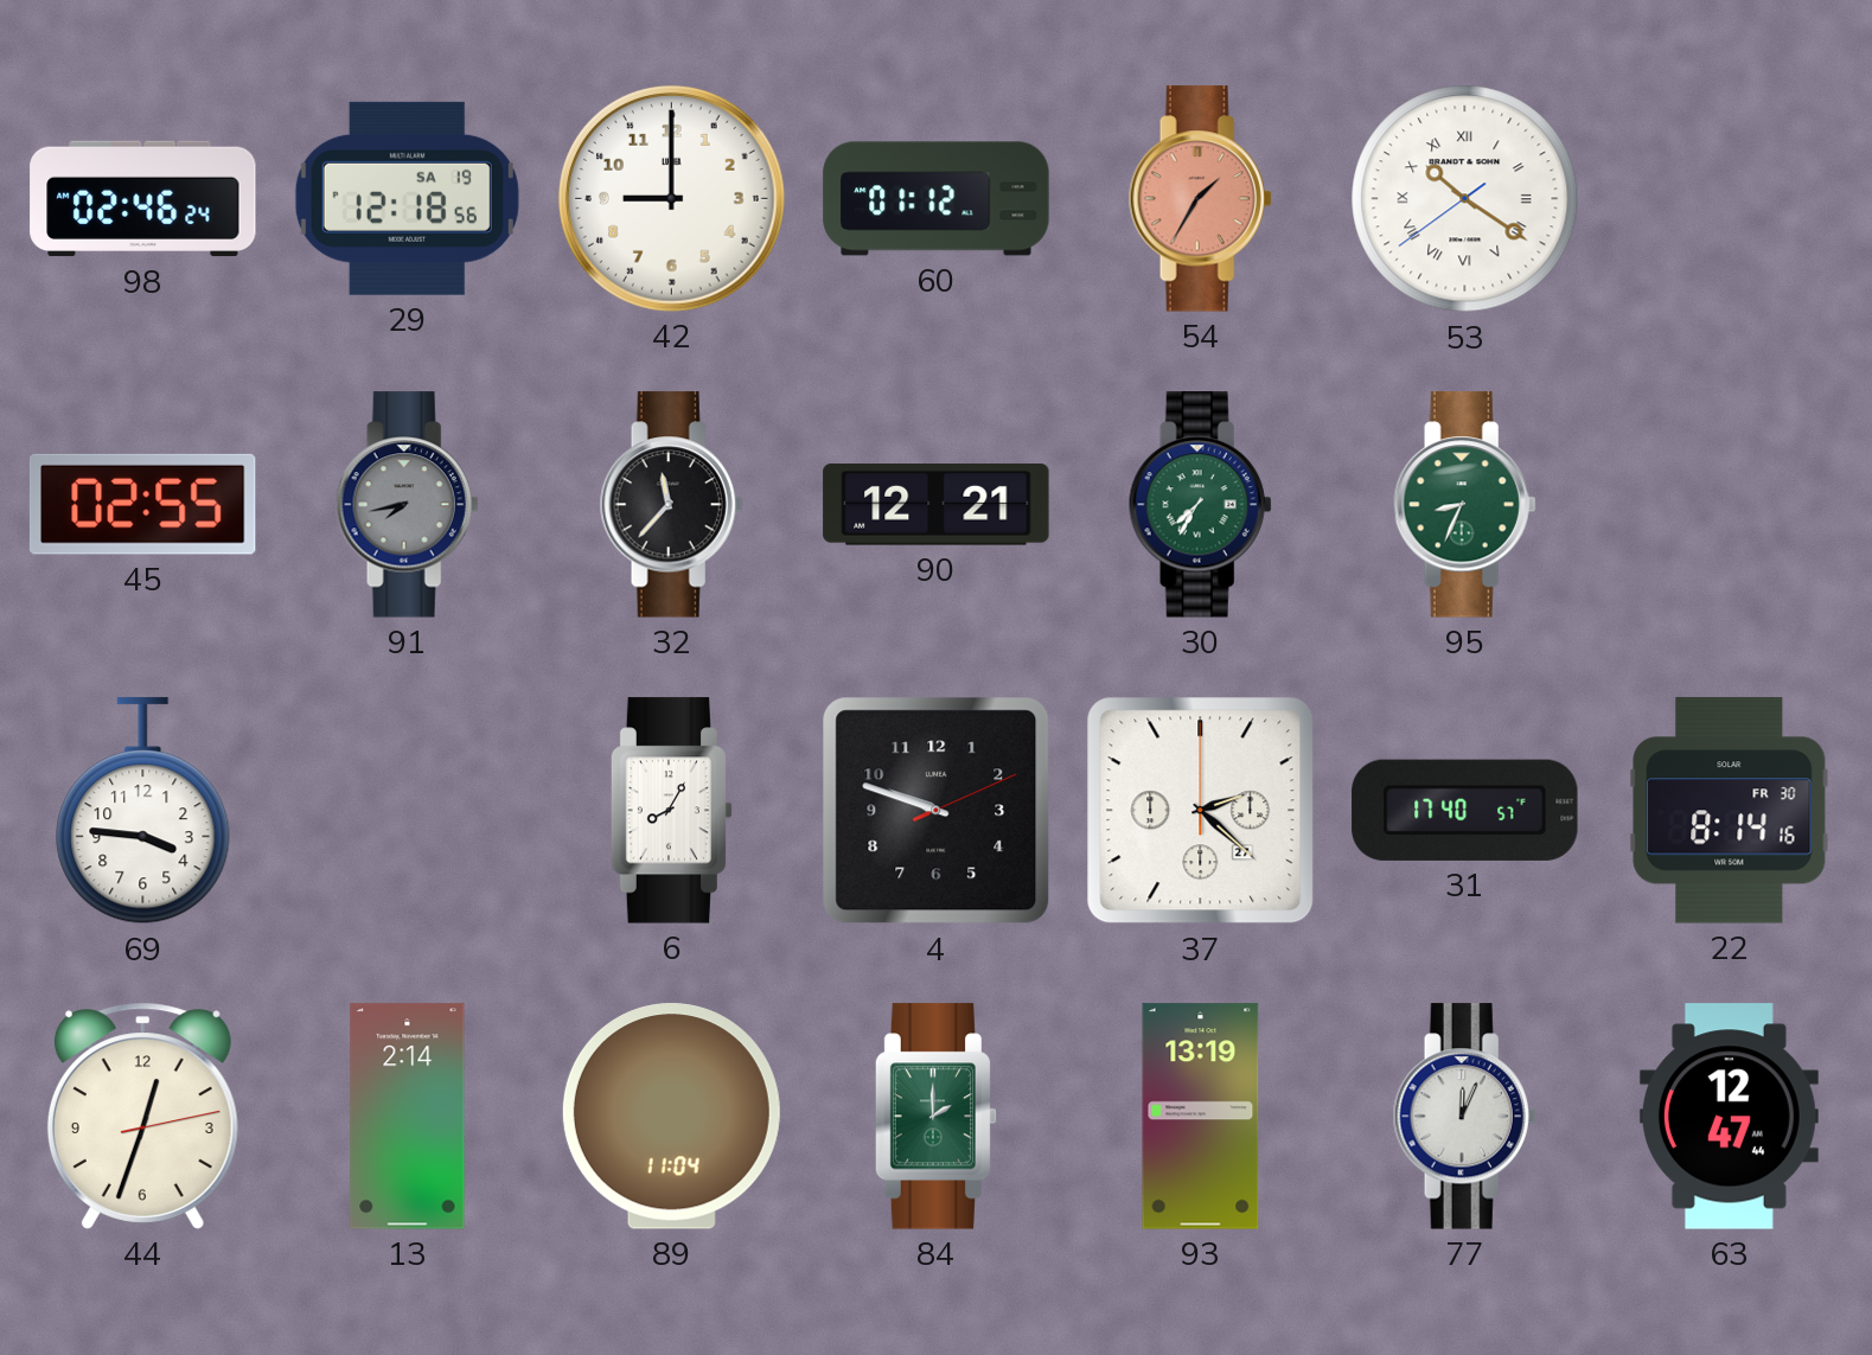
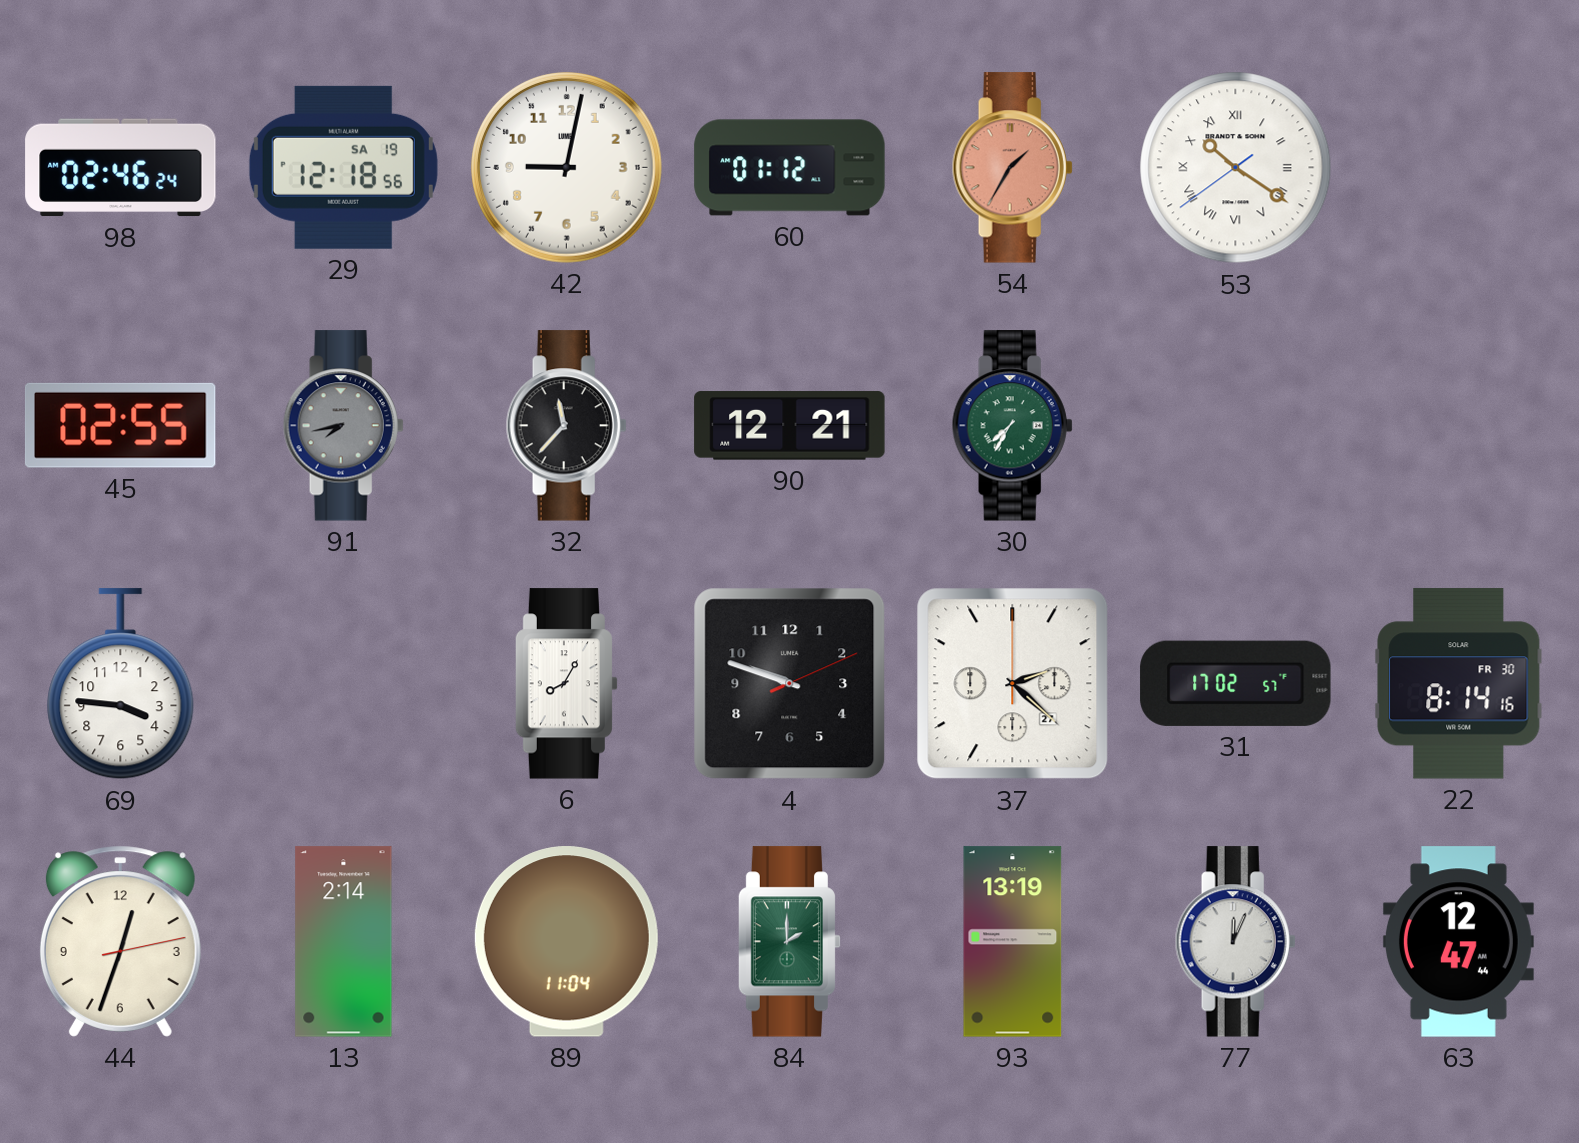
42: 9:00 -> 9:02
95: 8:34 -> none
31: 17:40 -> 17:02
